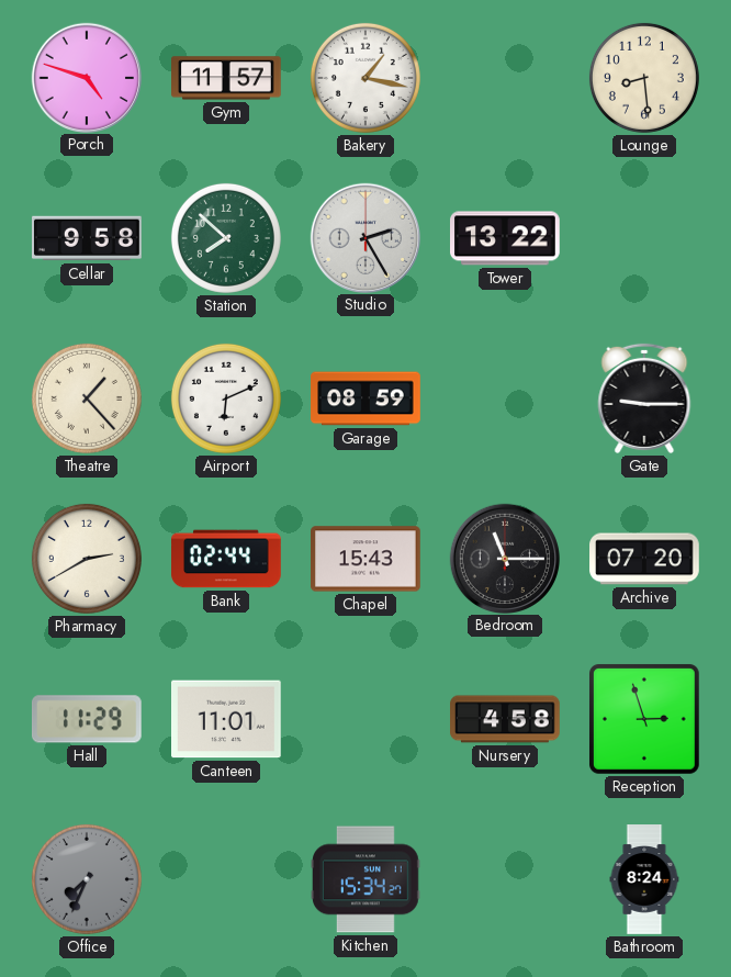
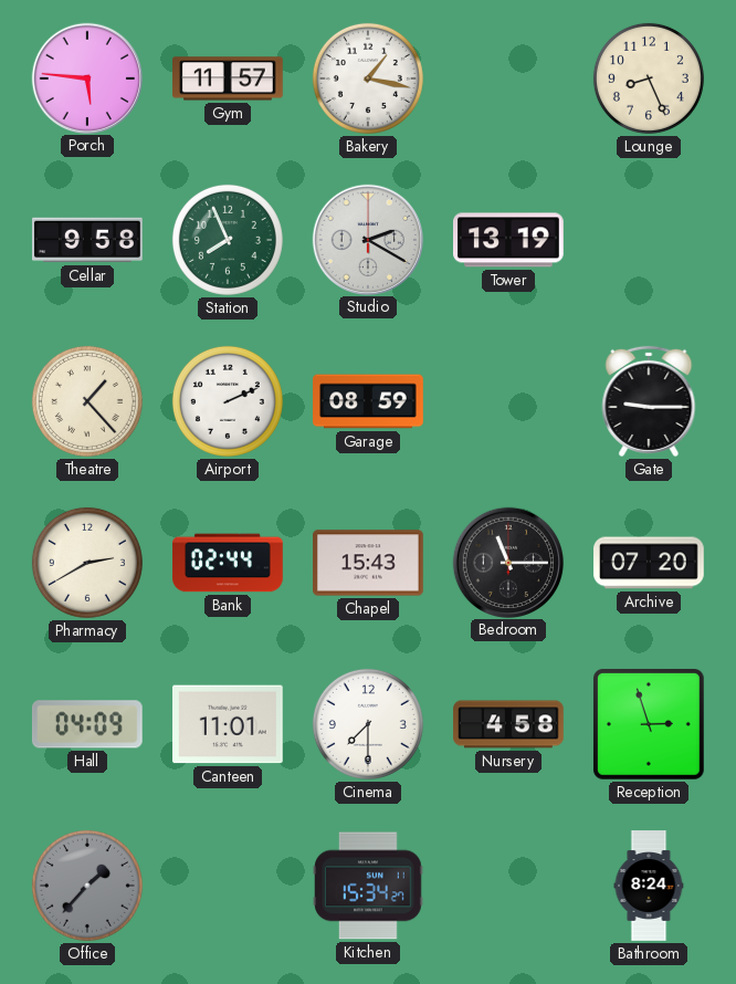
Porch: 4:48 -> 5:46
Lounge: 8:29 -> 8:26
Station: 7:52 -> 7:56
Studio: 2:25 -> 2:20
Tower: 13:22 -> 13:19
Airport: 6:11 -> 2:11
Hall: 11:29 -> 04:09
Cinema: none -> 7:30
Office: 7:34 -> 1:37
